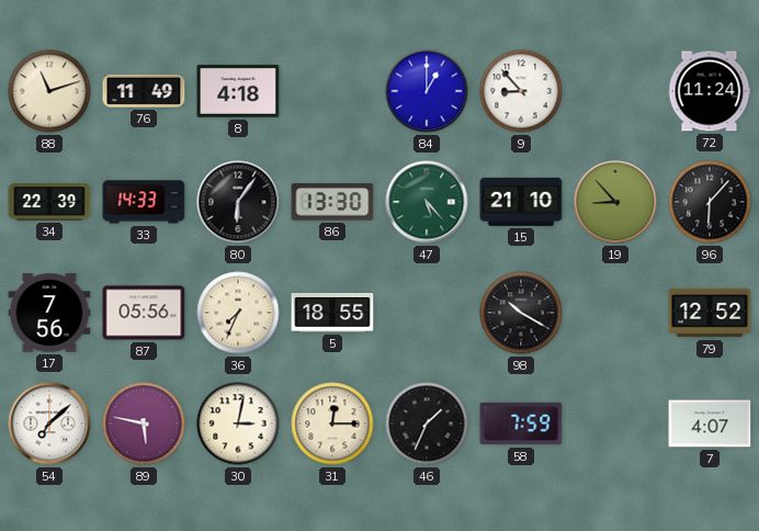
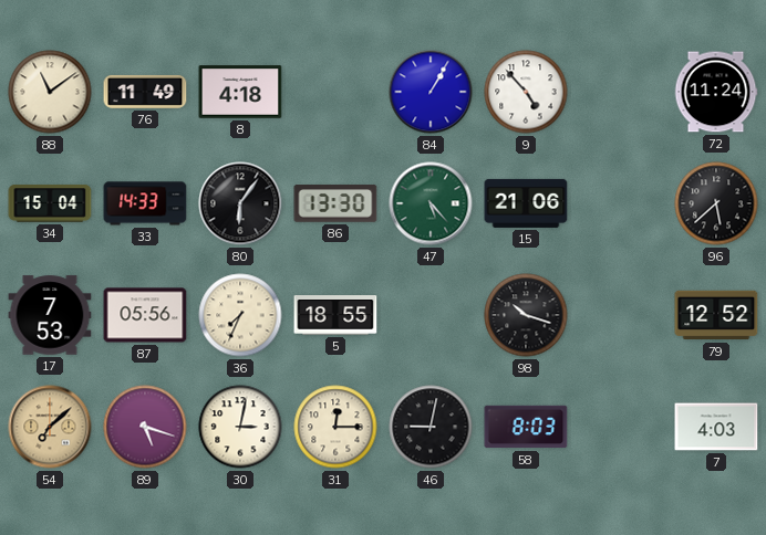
88: 11:12 -> 11:09
84: 1:00 -> 1:05
9: 8:53 -> 4:53
34: 22:39 -> 15:04
15: 21:10 -> 21:06
19: 8:53 -> none
96: 6:07 -> 5:38
17: 7:56 -> 7:53
98: 10:20 -> 10:18
54 dial: white -> champagne
89: 5:47 -> 5:18
46: 1:34 -> 9:02
58: 7:59 -> 8:03
7: 4:07 -> 4:03
